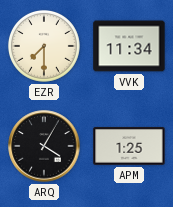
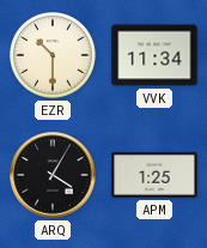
EZR: 7:30 -> 10:30
